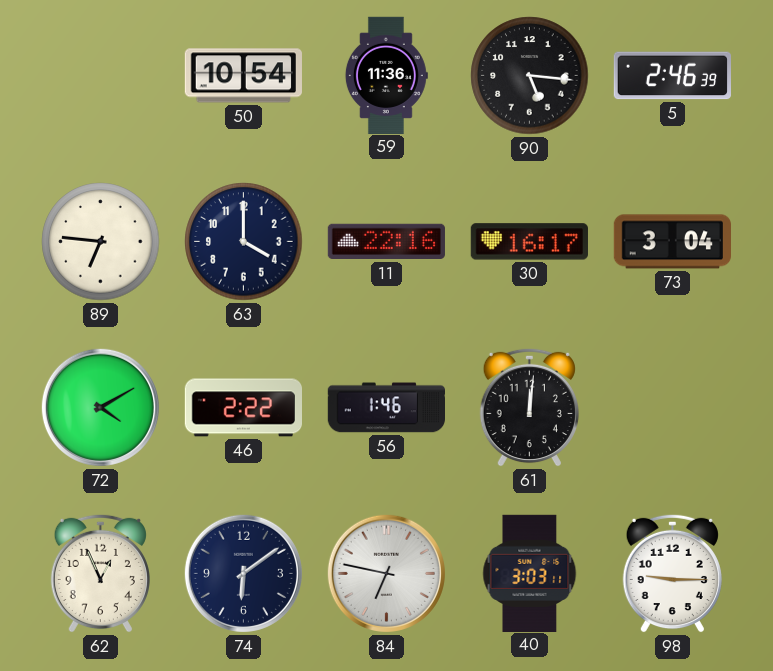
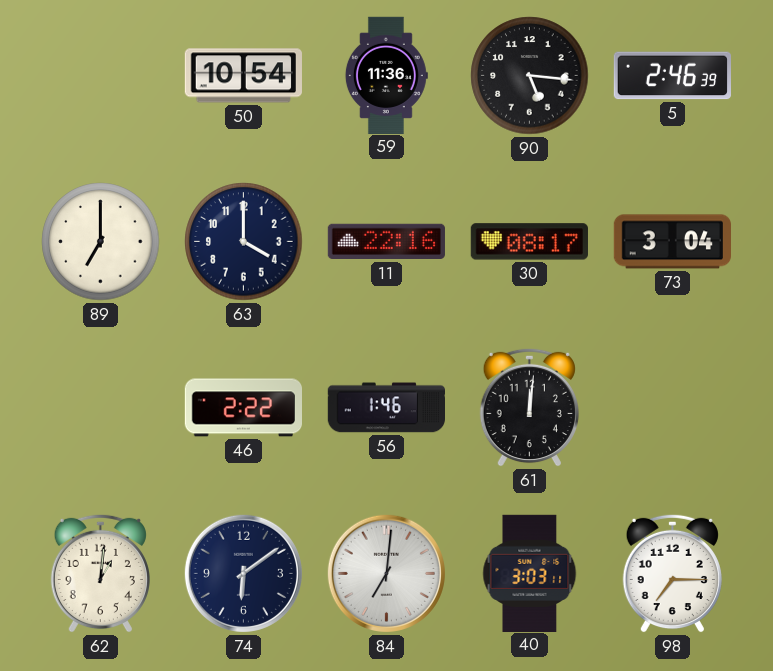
89: 6:46 -> 7:00
30: 16:17 -> 08:17
72: 4:10 -> none
62: 12:56 -> 1:01
84: 6:47 -> 7:01
98: 9:15 -> 7:15
